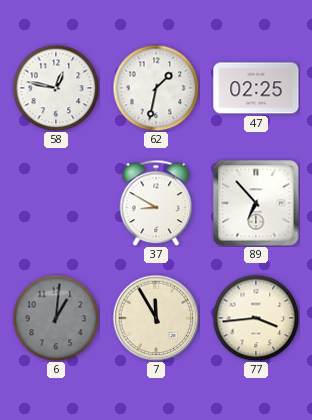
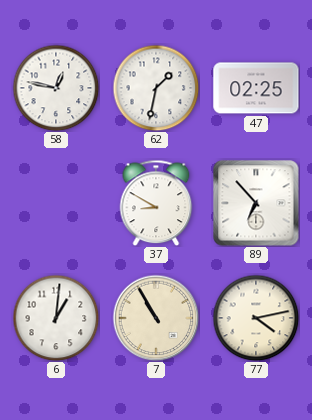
6 dial: grey -> white
7: 11:55 -> 10:55
77: 3:44 -> 4:13
